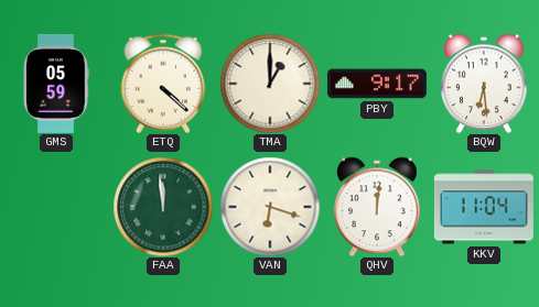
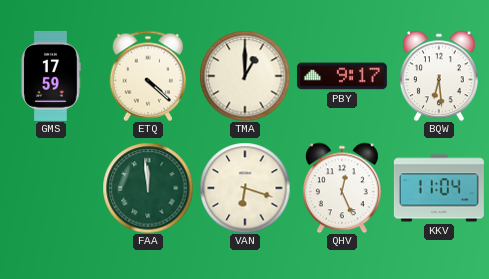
GMS: 05:59 -> 17:59
QHV: 12:01 -> 12:26
